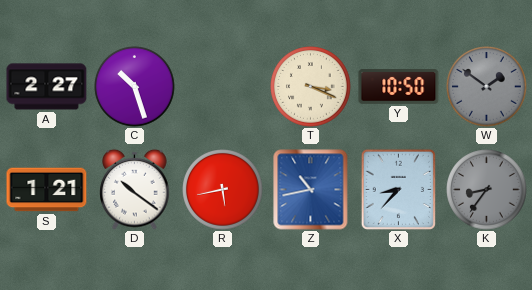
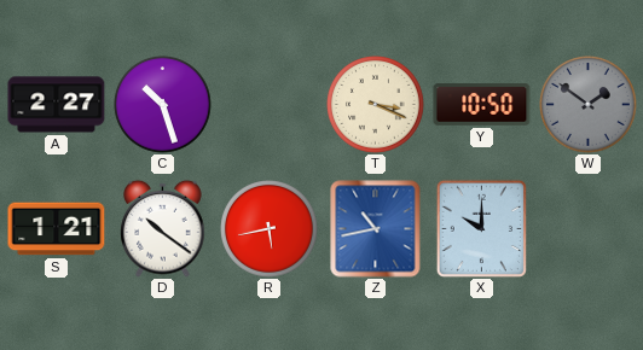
X: 8:37 -> 10:00
K: 8:36 -> none
